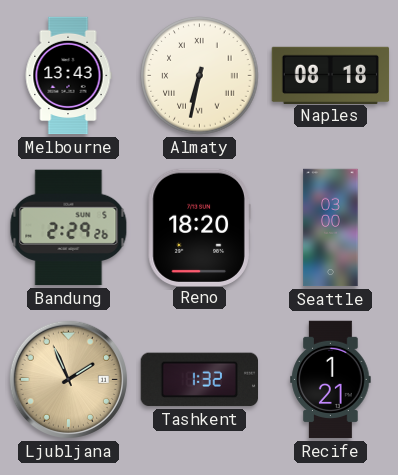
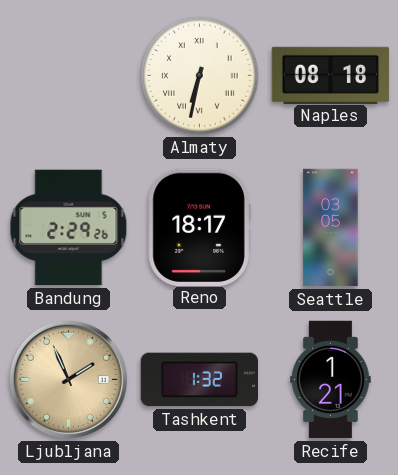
Melbourne: 13:43 -> none
Reno: 18:20 -> 18:17
Seattle: 03:00 -> 03:05
